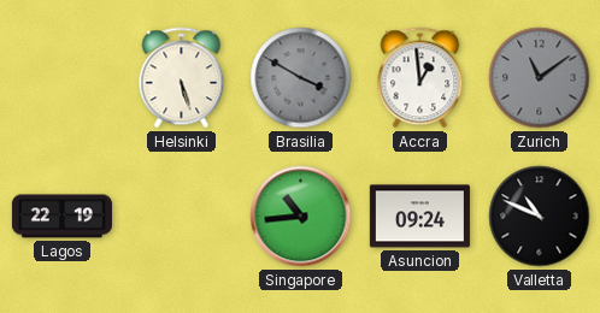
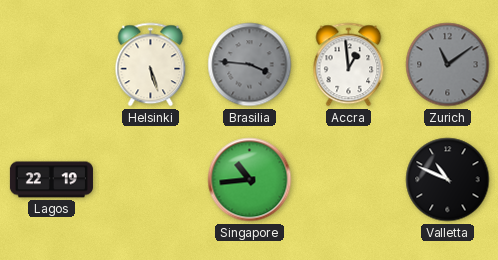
Brasilia: 3:50 -> 3:46
Asuncion: 09:24 -> none
